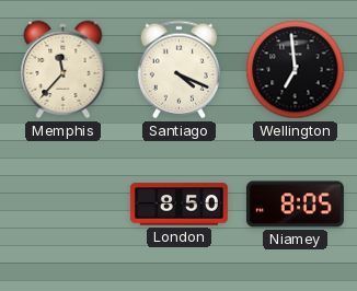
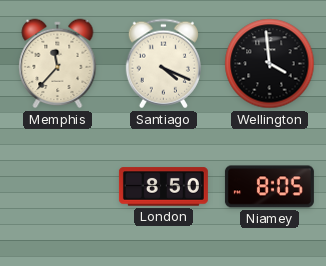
Wellington: 6:59 -> 3:59
